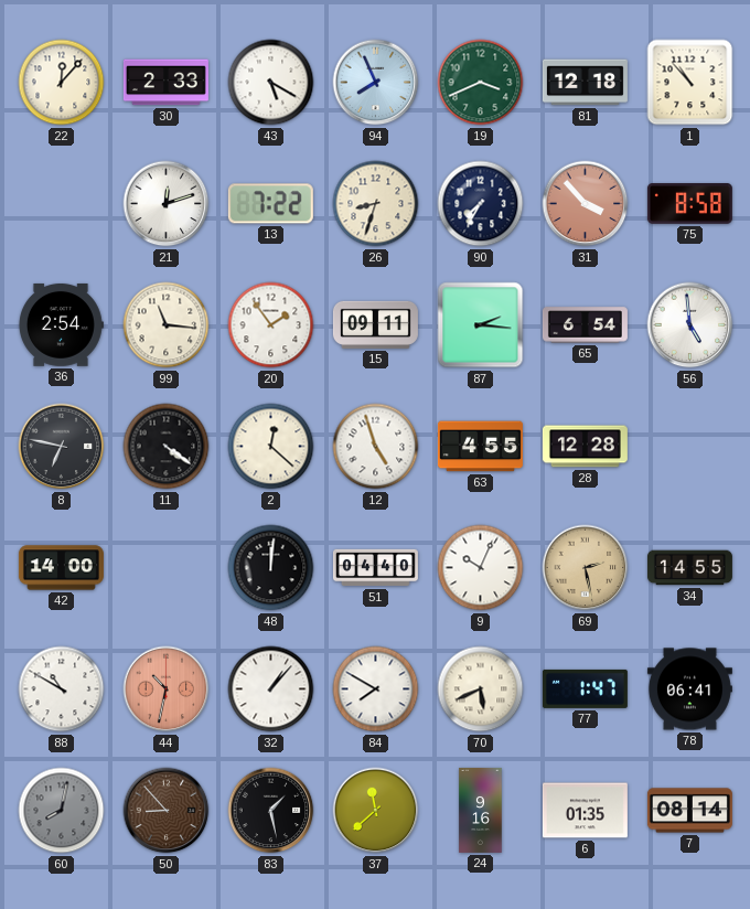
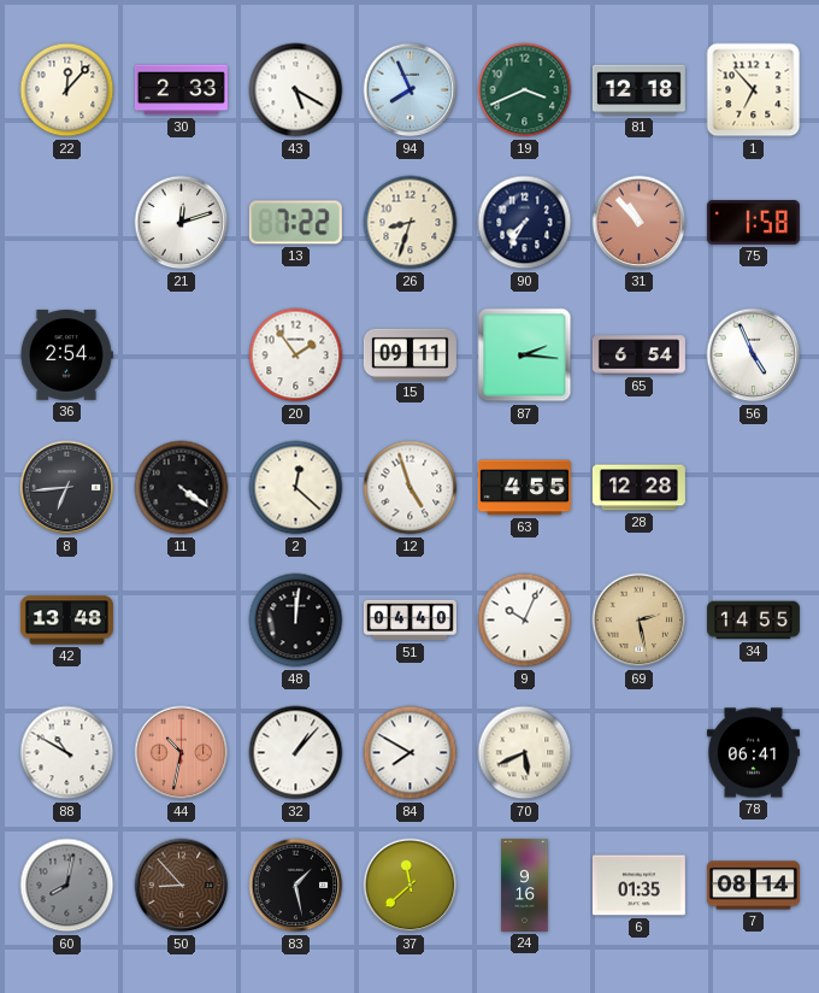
1: 10:53 -> 6:53
31: 3:53 -> 10:53
75: 8:58 -> 1:58
99: 11:16 -> none
56: 4:59 -> 4:56
8: 6:47 -> 6:44
42: 14:00 -> 13:48
77: 1:47 -> none
